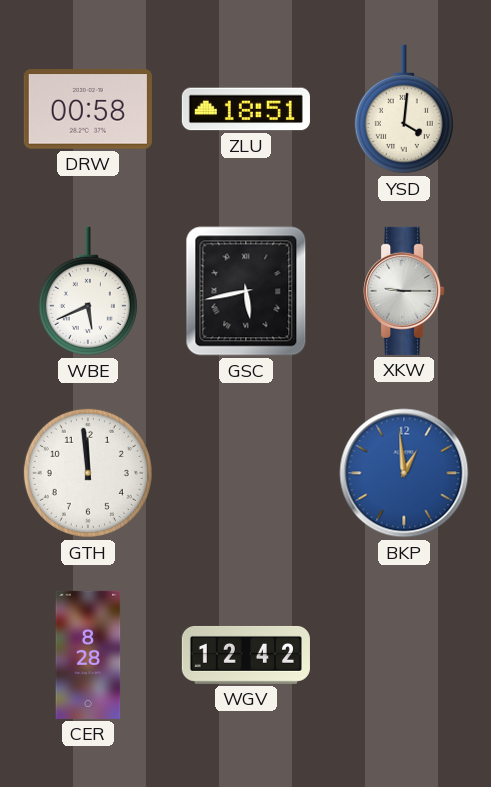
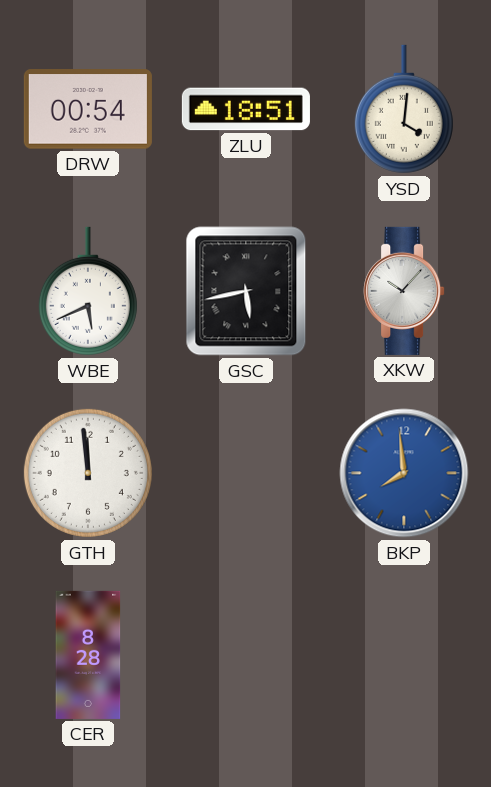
DRW: 00:58 -> 00:54
XKW: 9:15 -> 10:07
BKP: 12:59 -> 7:59
WGV: 12:42 -> none
